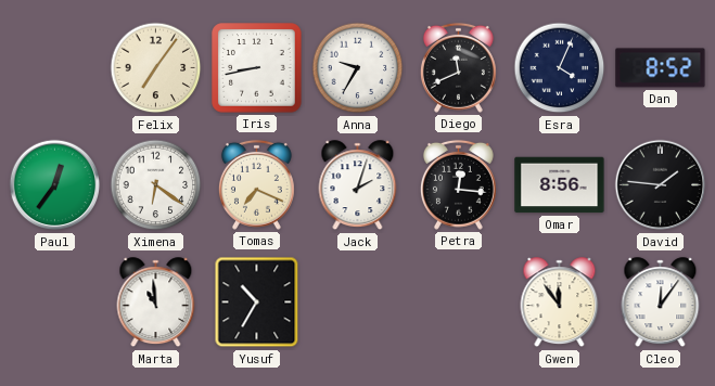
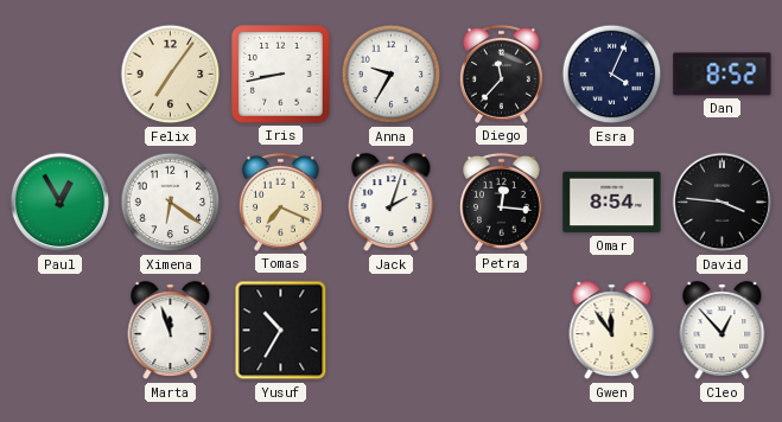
Diego: 11:41 -> 11:37
Paul: 12:36 -> 12:55
Omar: 8:56 -> 8:54
David: 1:46 -> 3:46
Marta: 10:59 -> 11:57
Cleo: 12:06 -> 12:53
